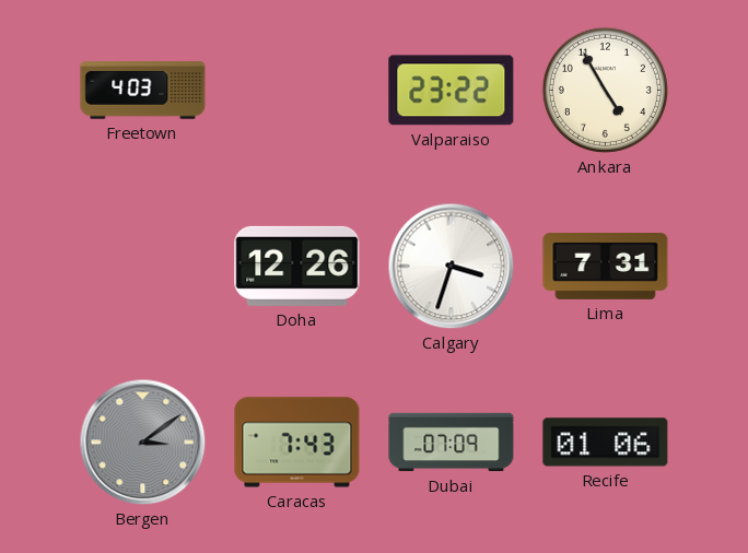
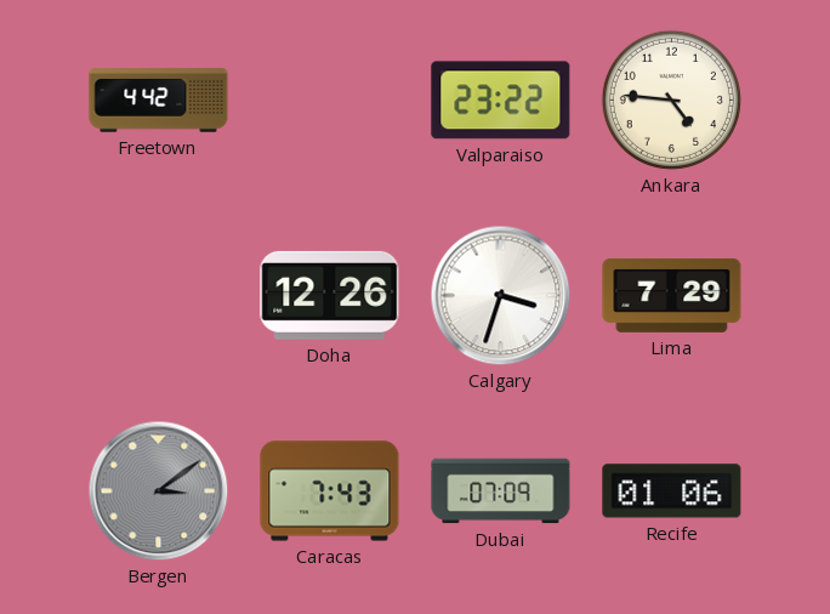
Freetown: 4:03 -> 4:42
Ankara: 4:55 -> 4:46
Lima: 7:31 -> 7:29
